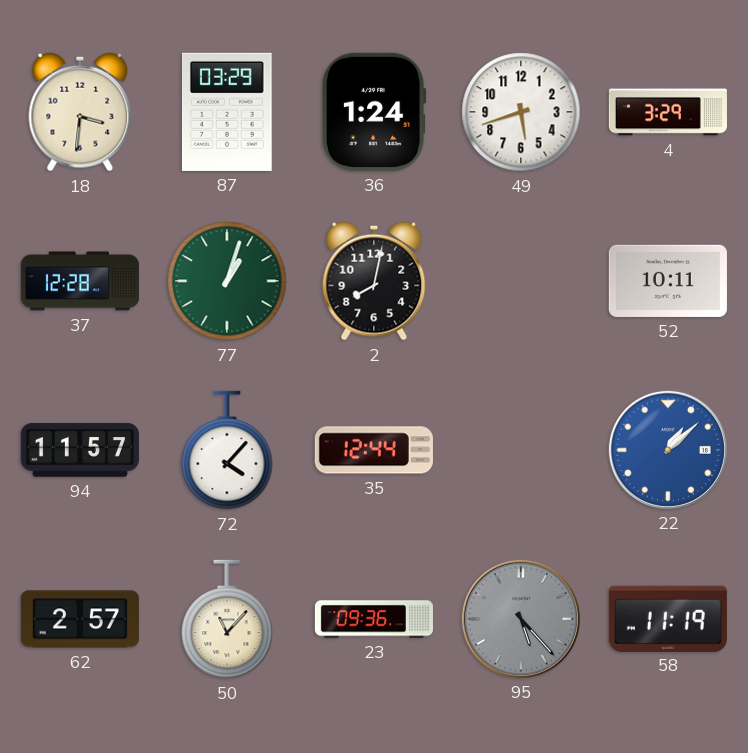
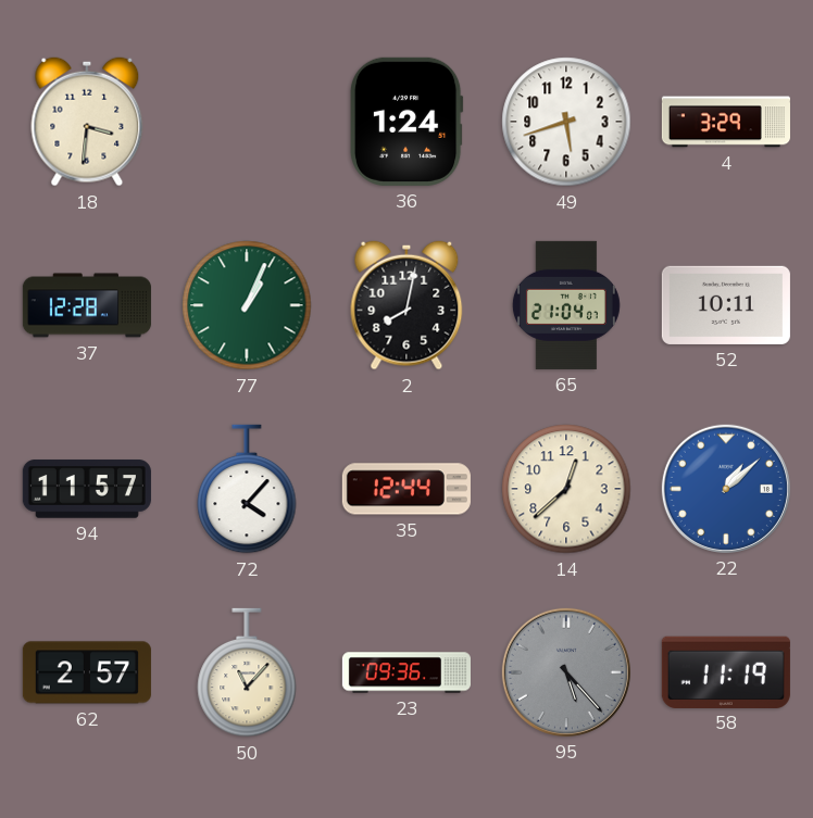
87: 03:29 -> none
77: 1:03 -> 1:04
65: none -> 21:04
14: none -> 12:38
